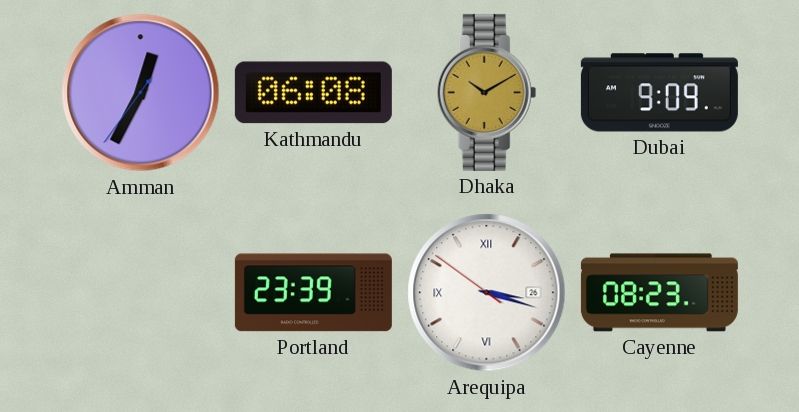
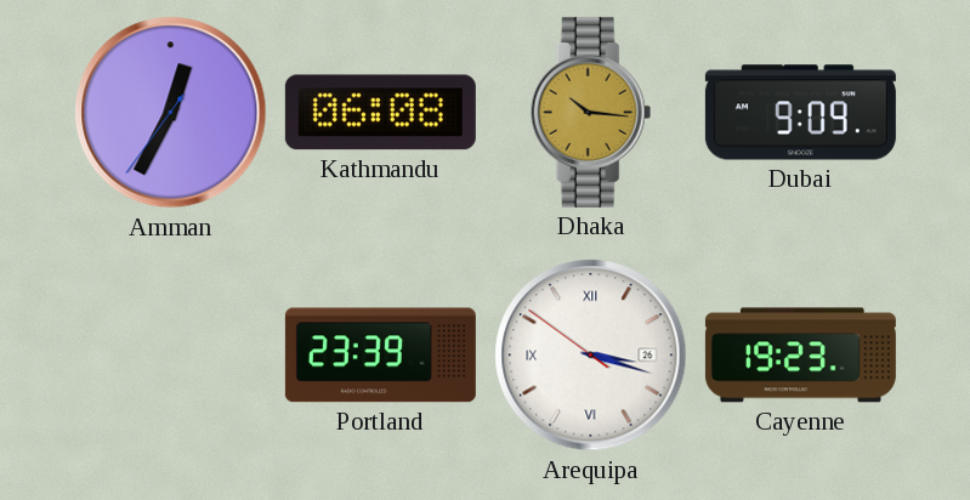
Dhaka: 10:10 -> 10:16
Cayenne: 08:23 -> 19:23
